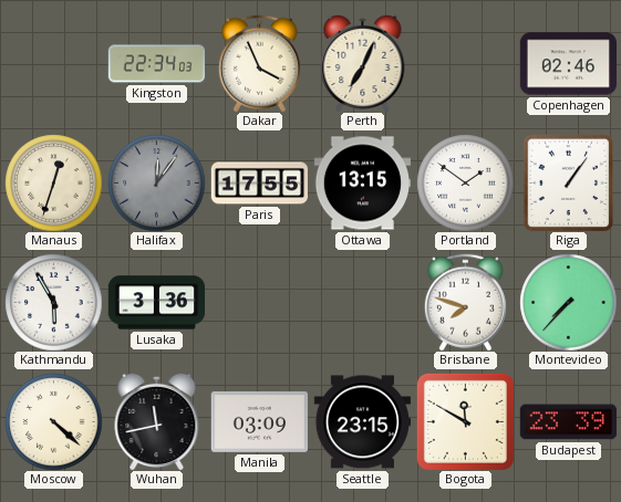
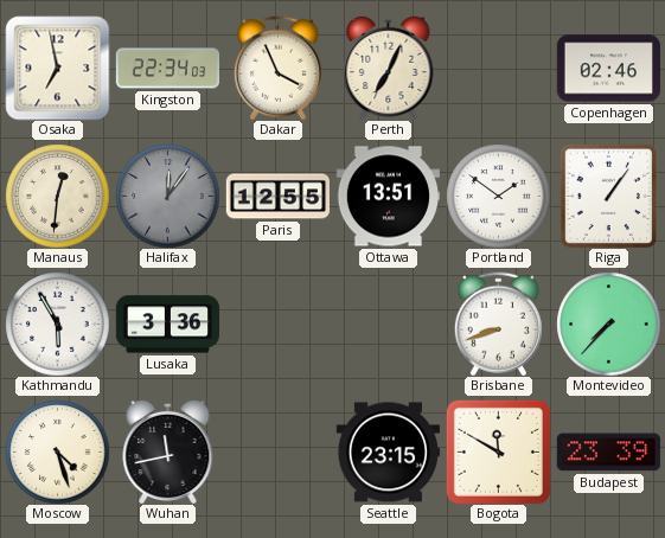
Osaka: none -> 6:58
Manaus: 12:33 -> 12:31
Paris: 17:55 -> 12:55
Ottawa: 13:15 -> 13:51
Brisbane: 7:48 -> 8:42
Moscow: 4:22 -> 4:27
Manila: 03:09 -> none
